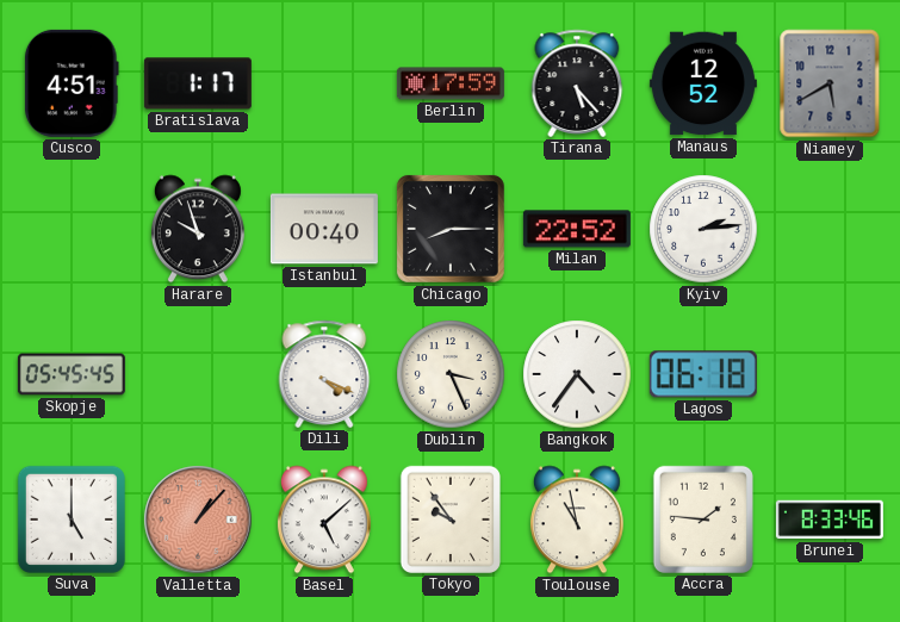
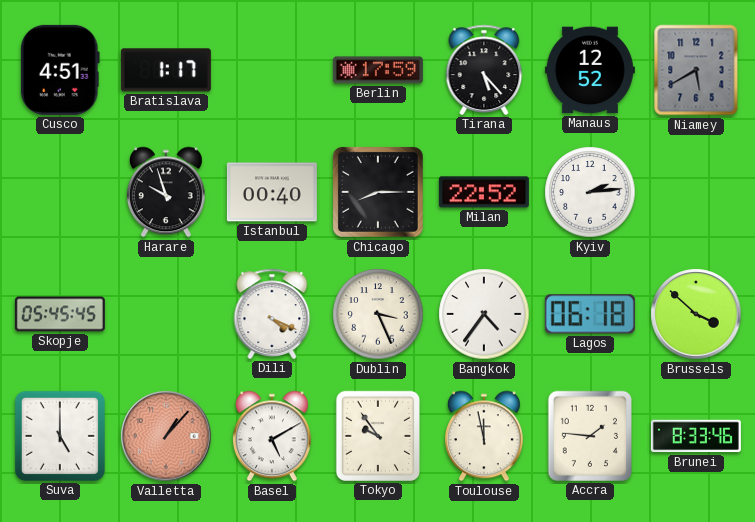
Brussels: none -> 3:52
Basel: 5:08 -> 5:10
Toulouse: 10:58 -> 11:58
